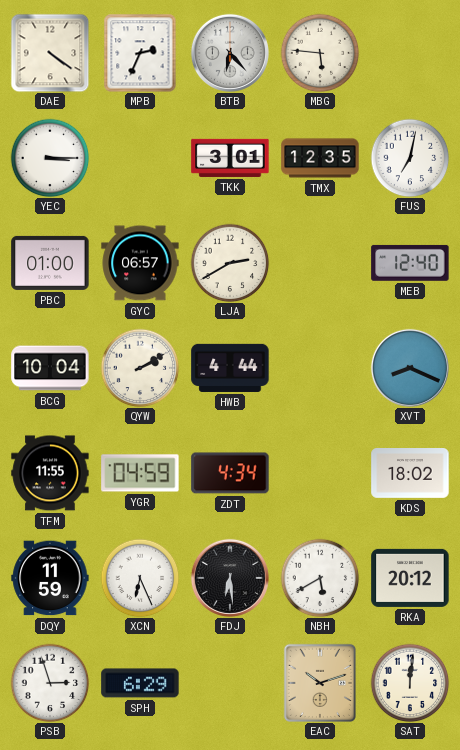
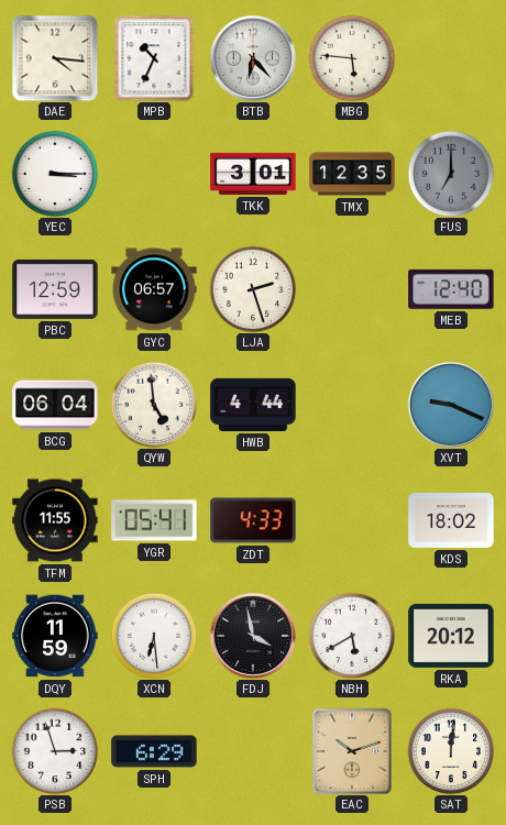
DAE: 4:21 -> 4:16
MPB: 2:34 -> 10:34
FUS: 7:02 -> 7:00
FUS dial: white -> grey
PBC: 01:00 -> 12:59
LJA: 2:40 -> 2:27
BCG: 10:04 -> 06:04
QYW: 2:10 -> 4:59
XVT: 8:19 -> 9:19
YGR: 04:59 -> 05:41
ZDT: 4:34 -> 4:33
XCN: 6:26 -> 6:29
FDJ: 6:29 -> 3:58
